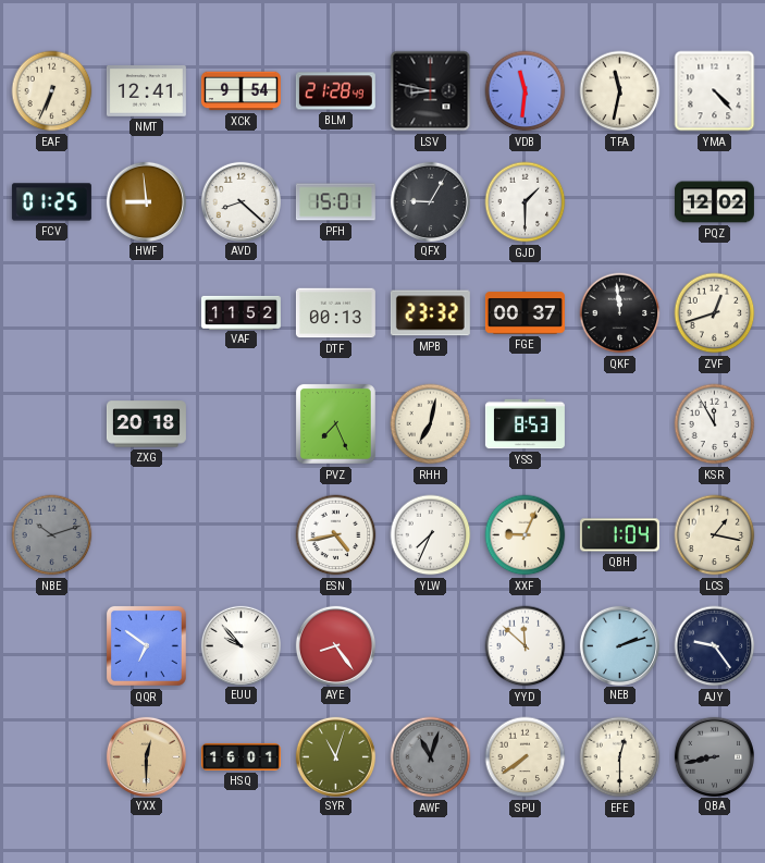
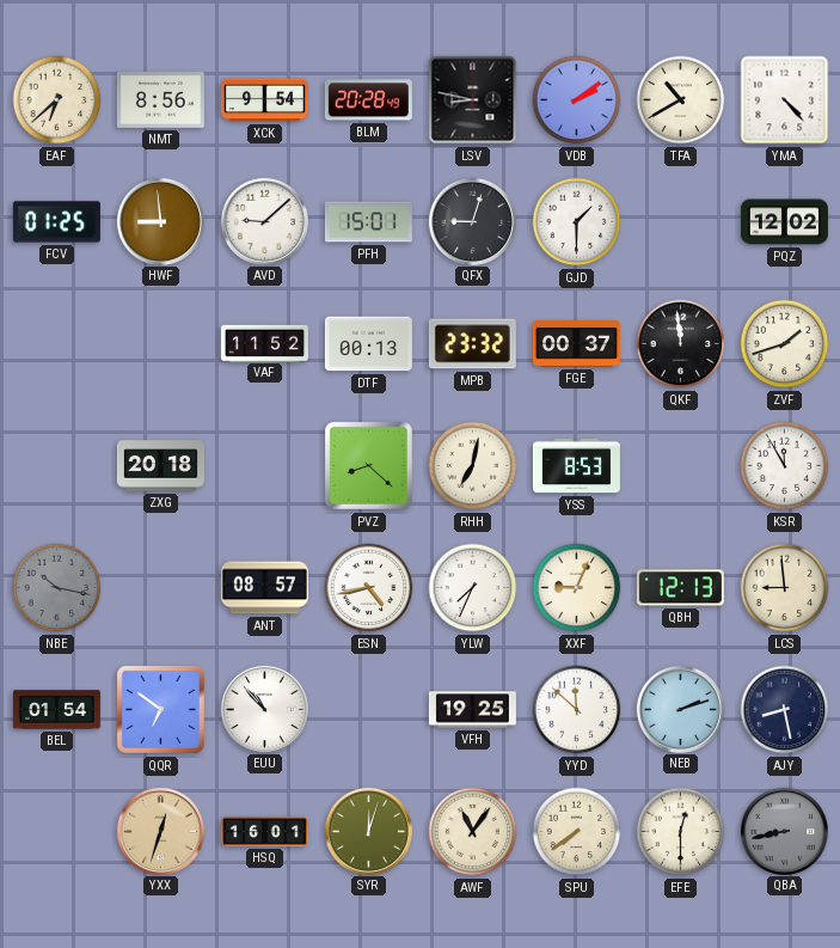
EAF: 6:34 -> 6:38
NMT: 12:41 -> 8:56
BLM: 21:28 -> 20:28
VDB: 11:31 -> 2:09
TFA: 11:32 -> 10:40
AVD: 8:22 -> 9:08
QFX: 9:05 -> 9:03
ZVF: 12:42 -> 1:42
PVZ: 7:26 -> 8:22
NBE: 10:12 -> 10:17
ANT: none -> 08:57
QBH: 1:04 -> 12:13
LCS: 1:17 -> 8:59
BEL: none -> 01:54
EUU: 9:53 -> 10:53
AYE: 8:24 -> none
VFH: none -> 19:25
AJY: 9:24 -> 8:28
YXX: 12:30 -> 12:33
SYR: 11:03 -> 12:03
AWF: 11:03 -> 11:06
AWF dial: grey -> cream
